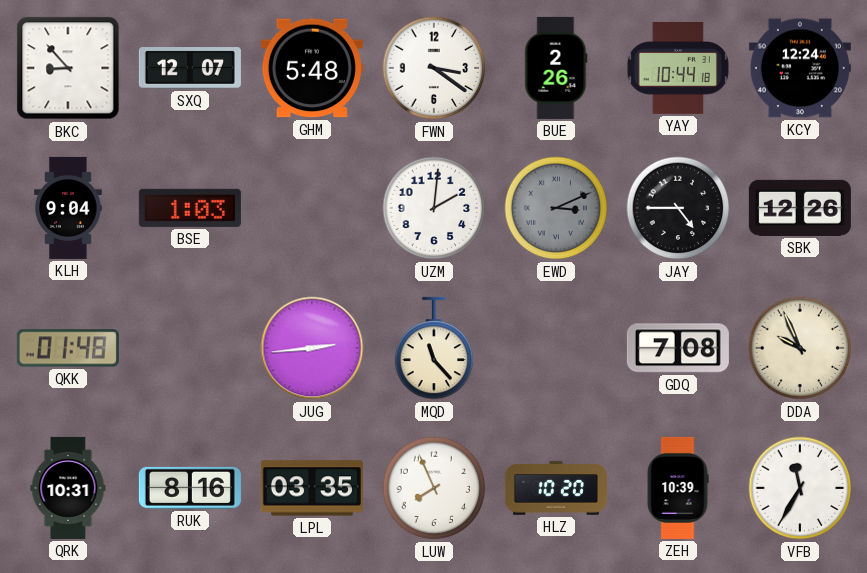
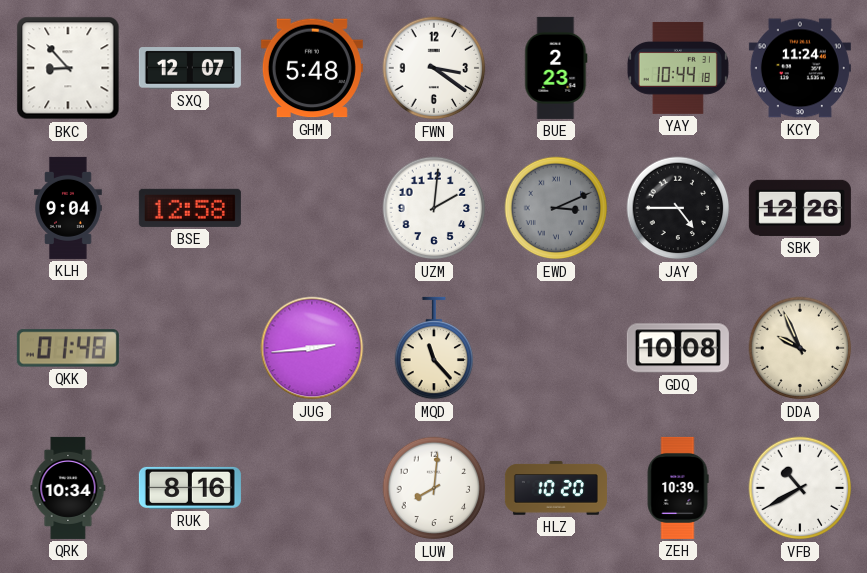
BUE: 2:26 -> 2:23
KCY: 12:24 -> 11:24
BSE: 1:03 -> 12:58
GDQ: 7:08 -> 10:08
QRK: 10:31 -> 10:34
LPL: 03:35 -> none
LUW: 7:56 -> 8:01
VFB: 11:35 -> 10:40
